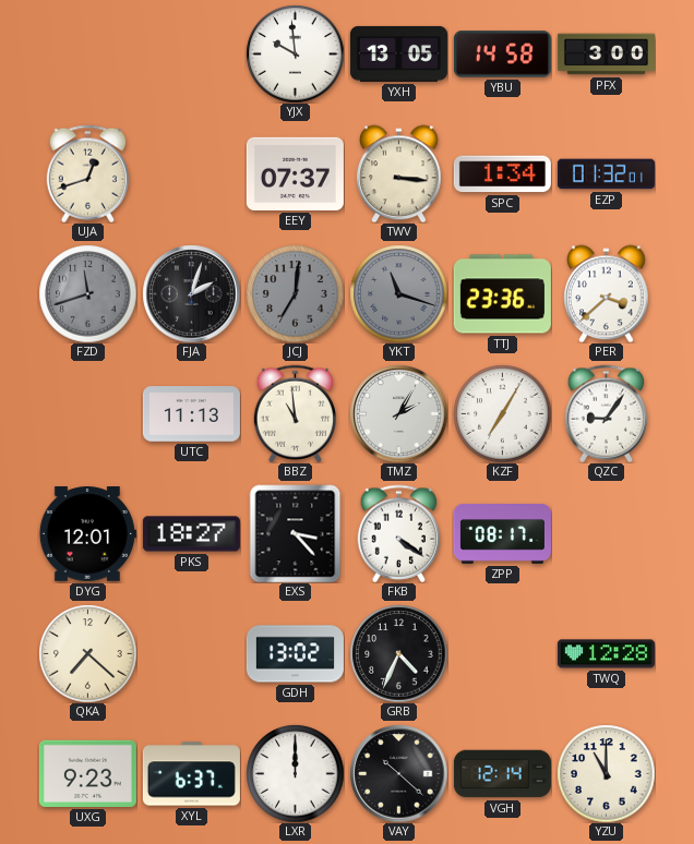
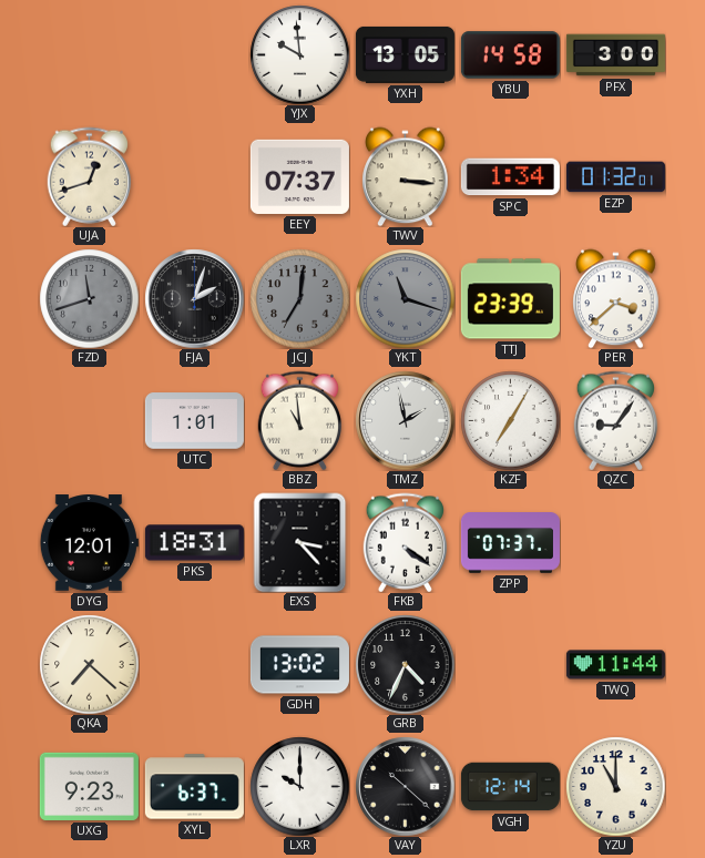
TTJ: 23:36 -> 23:39
UTC: 11:13 -> 1:01
TMZ: 2:05 -> 1:58
PKS: 18:27 -> 18:31
ZPP: 08:17 -> 07:37
TWQ: 12:28 -> 11:44
LXR: 12:00 -> 10:00
